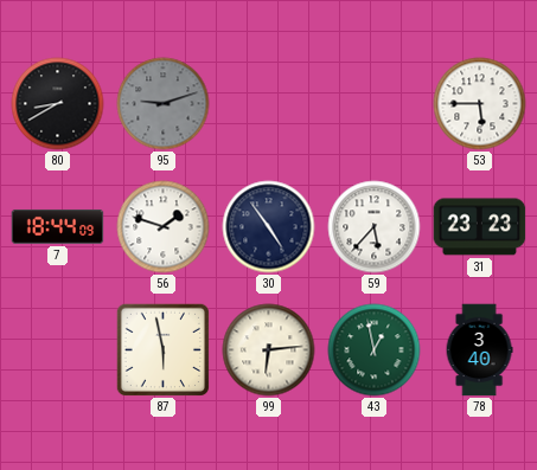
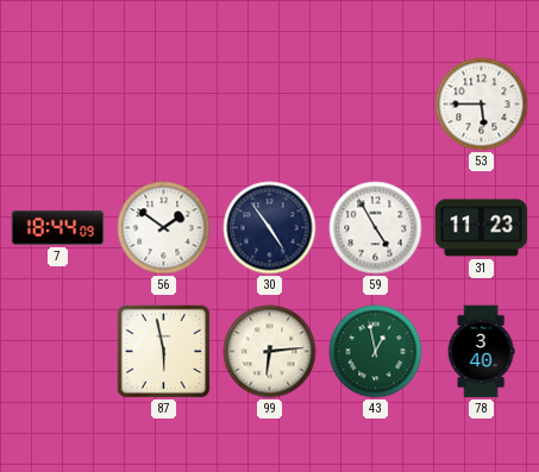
80: 8:40 -> none
95: 9:12 -> none
56: 1:48 -> 1:51
59: 5:37 -> 4:55
31: 23:23 -> 11:23
